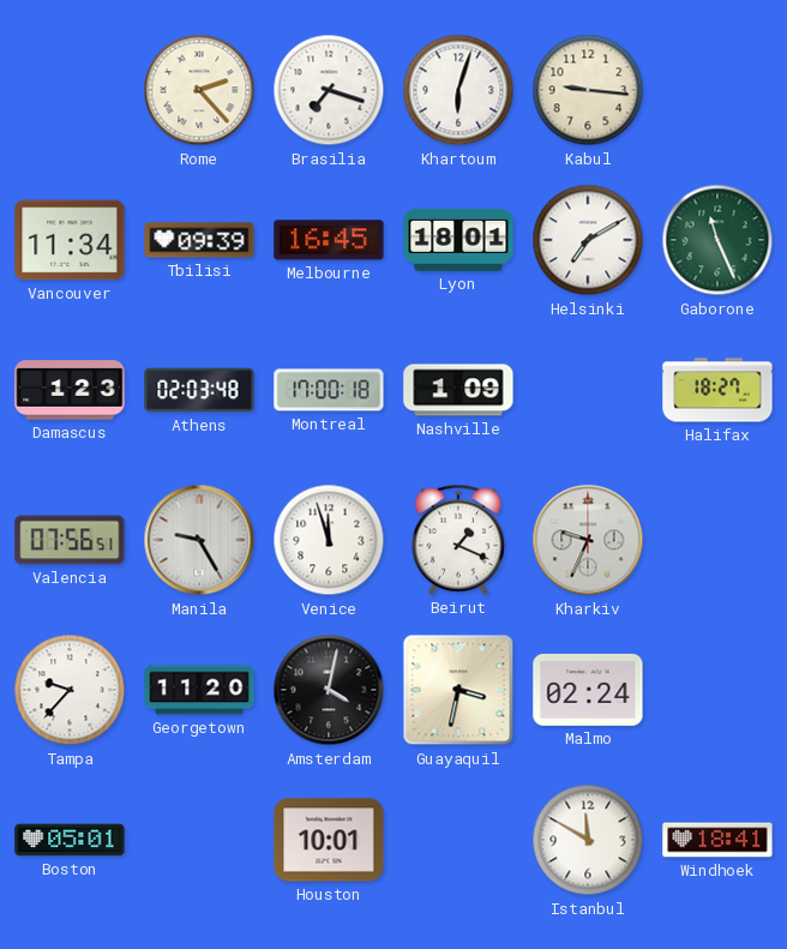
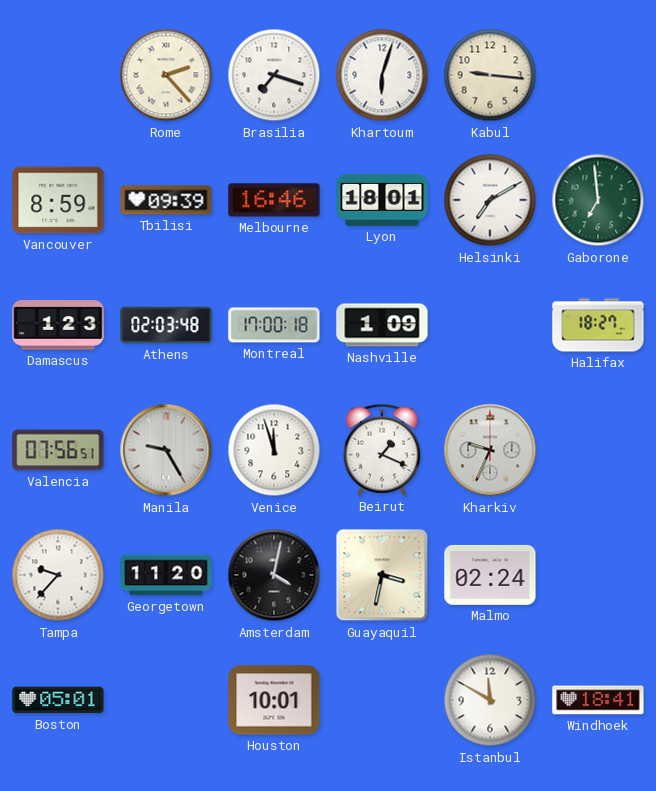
Vancouver: 11:34 -> 8:59
Melbourne: 16:45 -> 16:46
Gaborone: 11:26 -> 6:59
